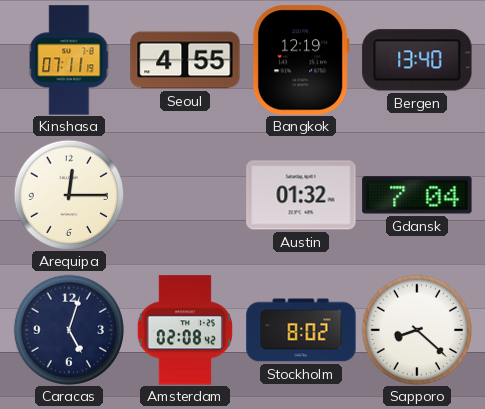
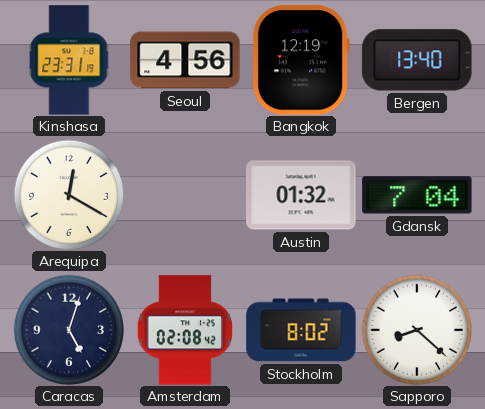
Kinshasa: 07:11 -> 23:31
Seoul: 4:55 -> 4:56
Arequipa: 12:15 -> 12:20
